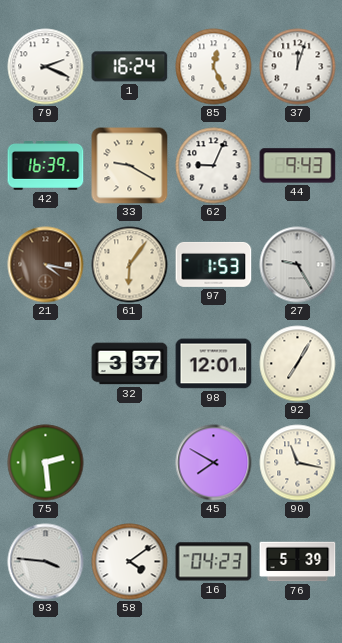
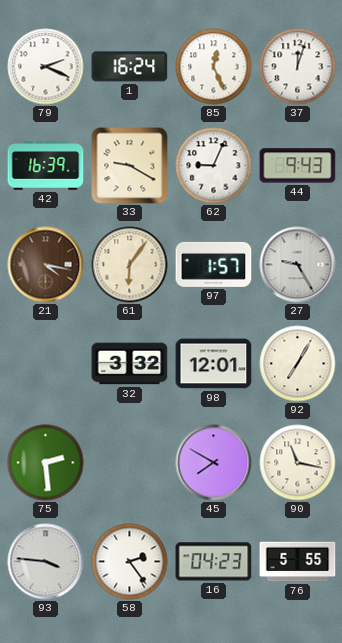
97: 1:53 -> 1:57
32: 3:37 -> 3:32
58: 4:09 -> 2:24
76: 5:39 -> 5:55
